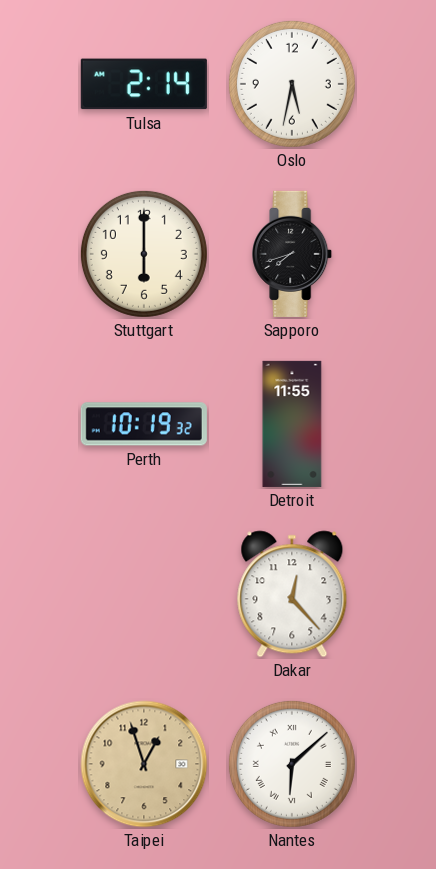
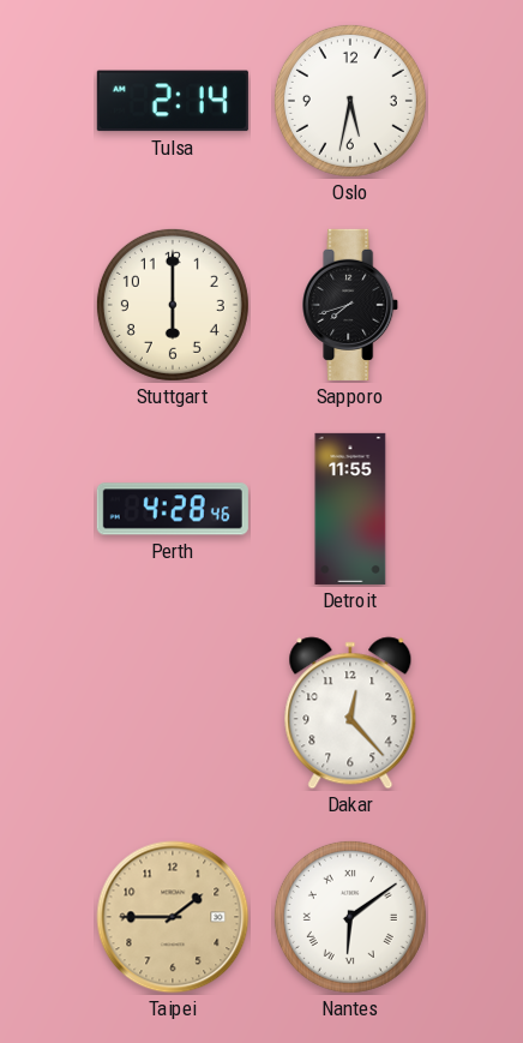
Perth: 10:19 -> 4:28
Taipei: 12:57 -> 1:45
Nantes: 6:08 -> 6:09
